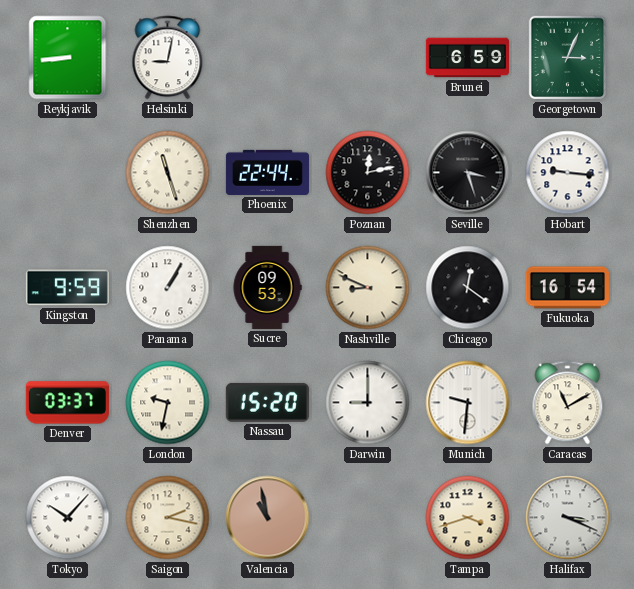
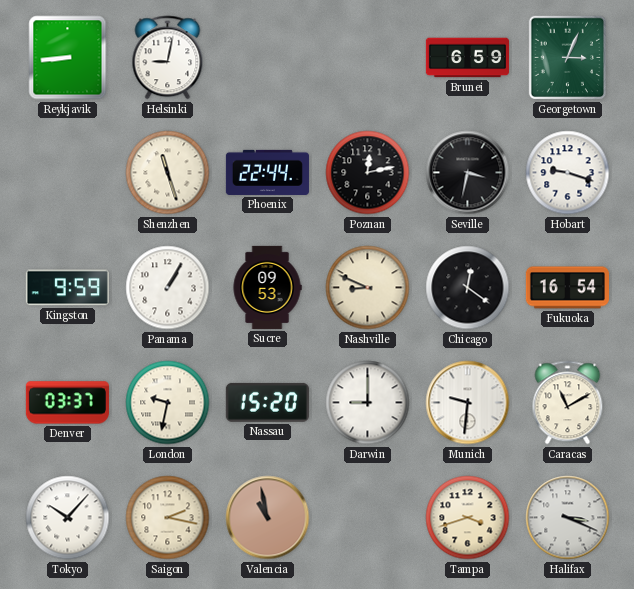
Seville: 3:27 -> 3:32
Hobart: 9:16 -> 9:18
